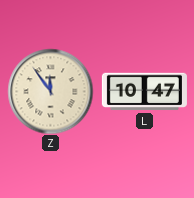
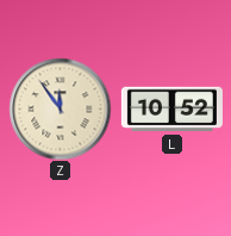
L: 10:47 -> 10:52
